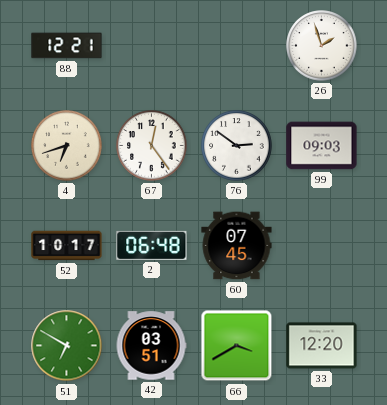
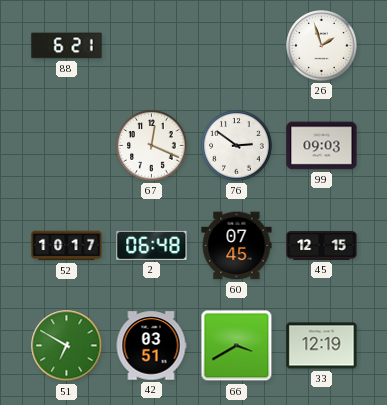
88: 12:21 -> 6:21
4: 6:42 -> none
67: 12:24 -> 12:19
45: none -> 12:15
33: 12:20 -> 12:19
